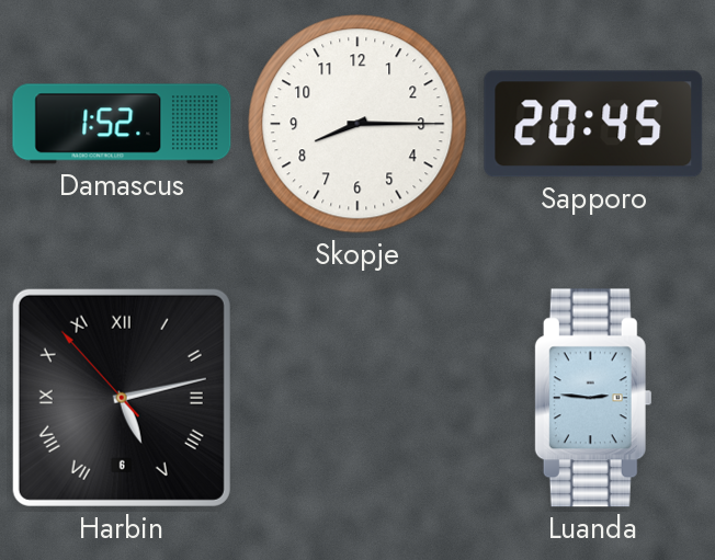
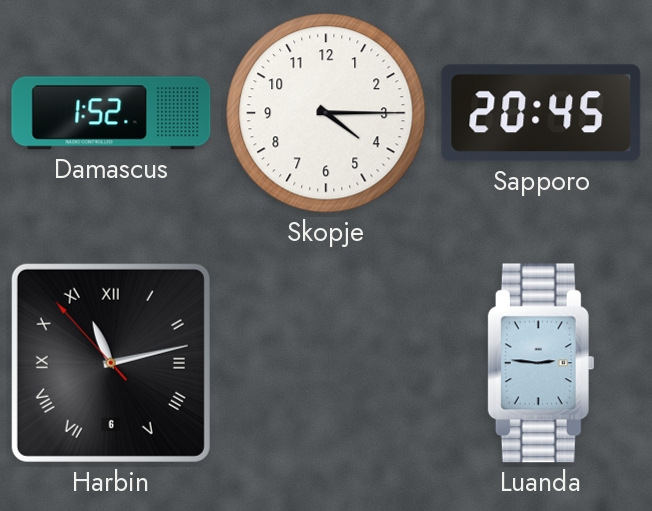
Skopje: 8:15 -> 4:15
Harbin: 5:12 -> 11:12
